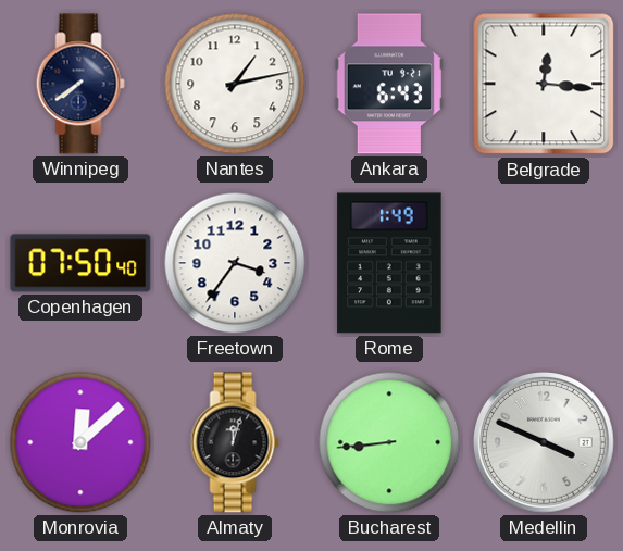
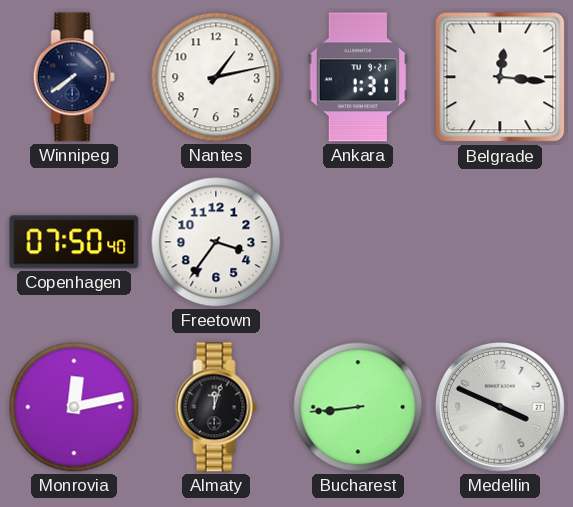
Ankara: 6:43 -> 1:31
Rome: 1:49 -> none
Monrovia: 12:08 -> 12:13
